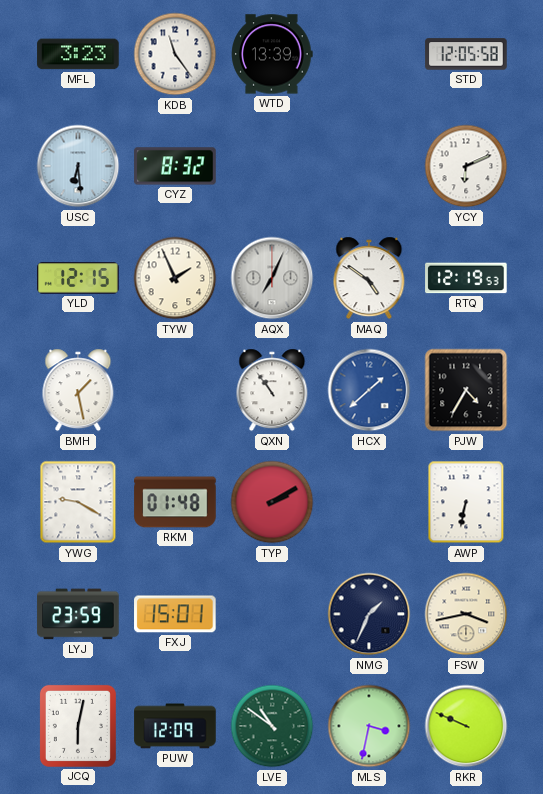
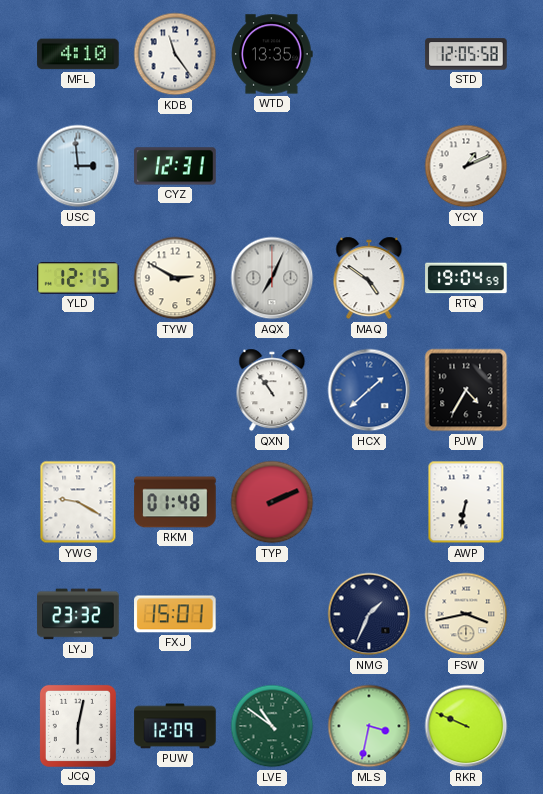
MFL: 3:23 -> 4:10
WTD: 13:39 -> 13:35
USC: 6:29 -> 2:59
CYZ: 8:32 -> 12:31
YCY: 6:11 -> 1:11
TYW: 1:56 -> 2:50
RTQ: 12:19 -> 19:04
BMH: 1:28 -> none
TYP: 2:10 -> 2:11
LYJ: 23:59 -> 23:32
